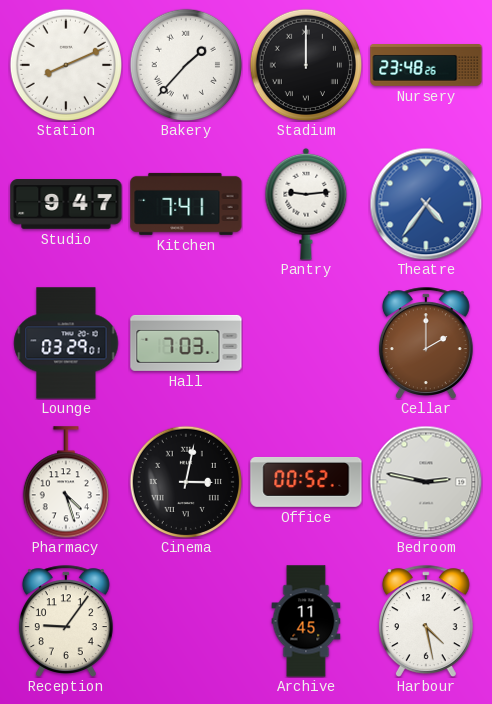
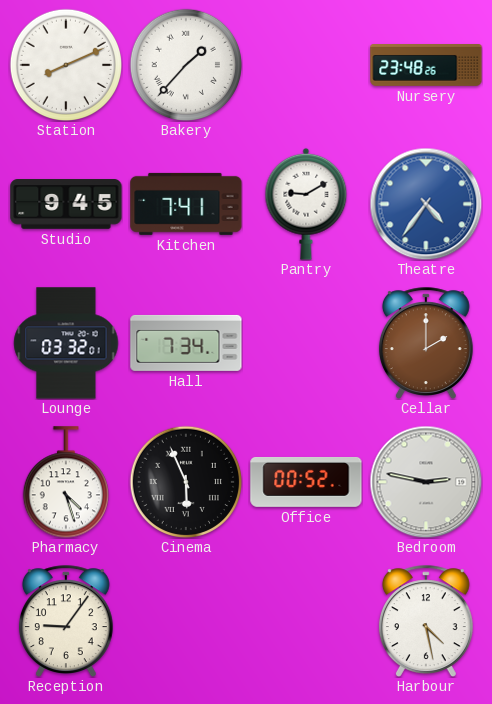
Stadium: 12:00 -> none
Studio: 9:47 -> 9:45
Pantry: 9:14 -> 9:10
Lounge: 03:29 -> 03:32
Hall: 7:03 -> 7:34
Cinema: 3:02 -> 5:56
Archive: 11:45 -> none
